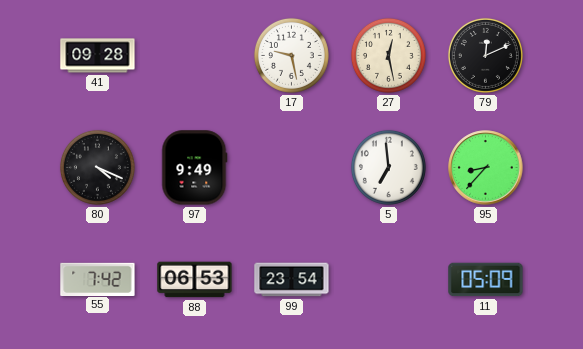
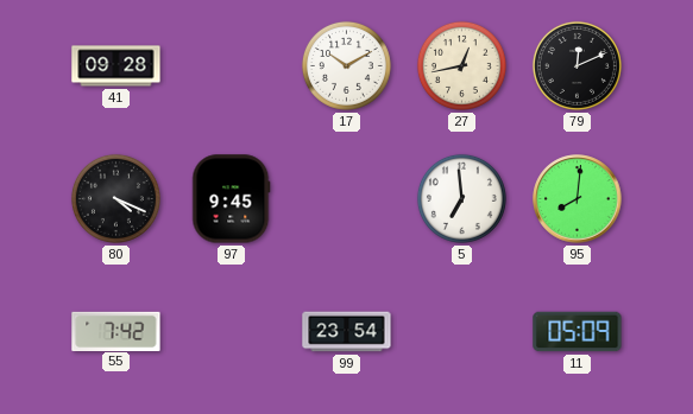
17: 9:28 -> 10:10
27: 12:28 -> 12:43
97: 9:49 -> 9:45
95: 8:37 -> 8:01
88: 06:53 -> none
